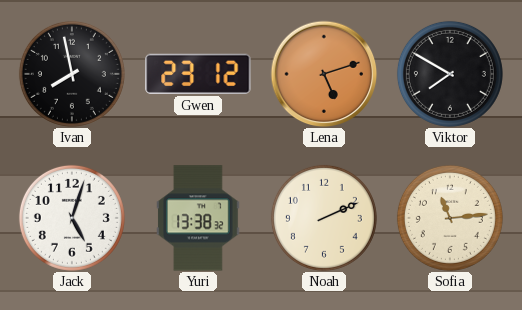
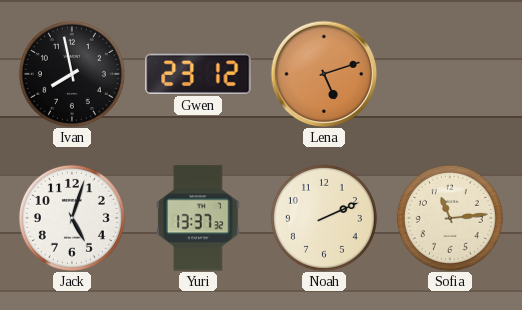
Viktor: 7:50 -> none
Yuri: 13:38 -> 13:37
